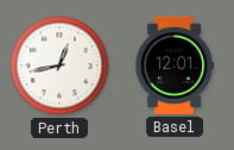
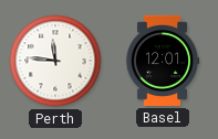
Perth: 12:43 -> 11:46
